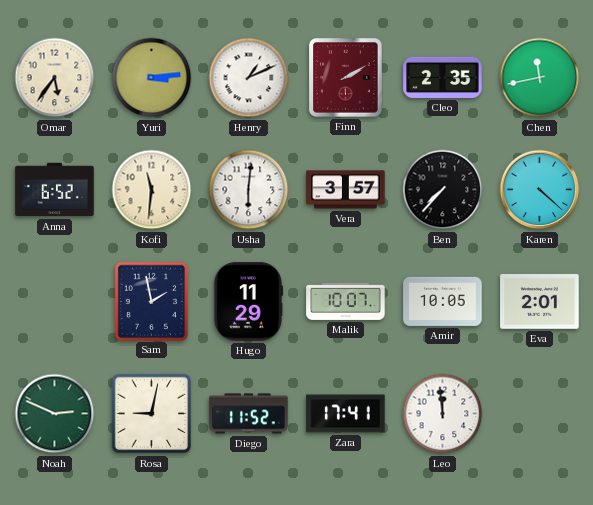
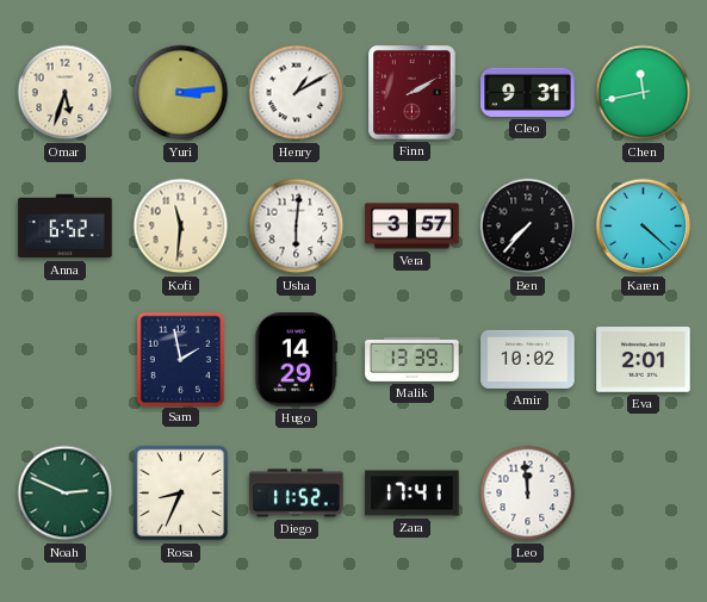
Omar: 5:36 -> 5:33
Henry: 1:11 -> 1:10
Cleo: 2:35 -> 9:31
Hugo: 11:29 -> 14:29
Malik: 10:07 -> 13:39
Amir: 10:05 -> 10:02
Rosa: 9:02 -> 8:34
